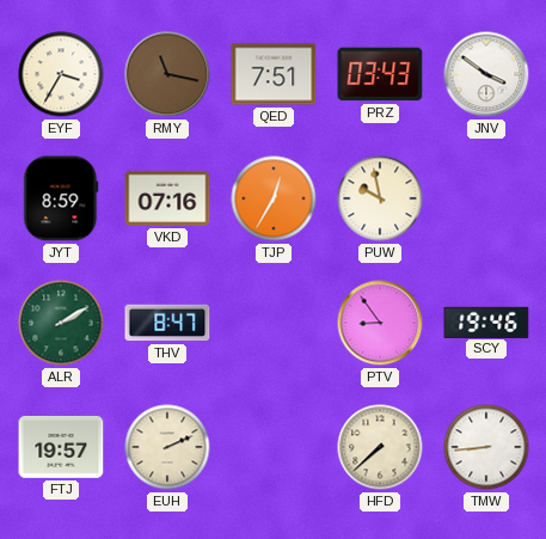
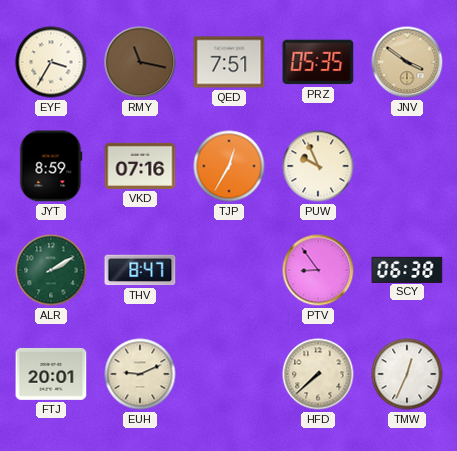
PRZ: 03:43 -> 05:35
JNV dial: white -> champagne
PUW: 9:58 -> 9:56
SCY: 19:46 -> 06:38
FTJ: 19:57 -> 20:01
EUH: 2:11 -> 9:11
TMW: 8:44 -> 12:34
